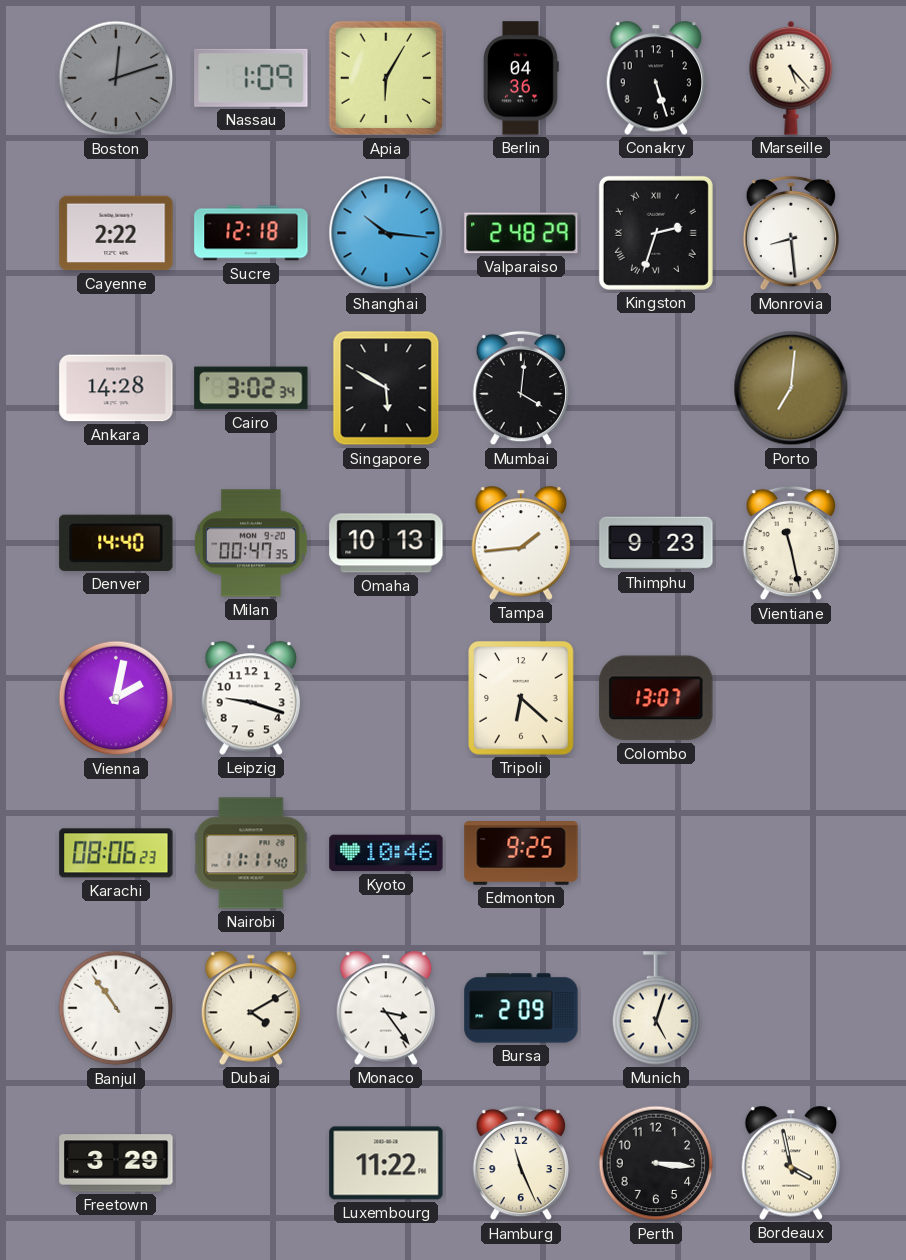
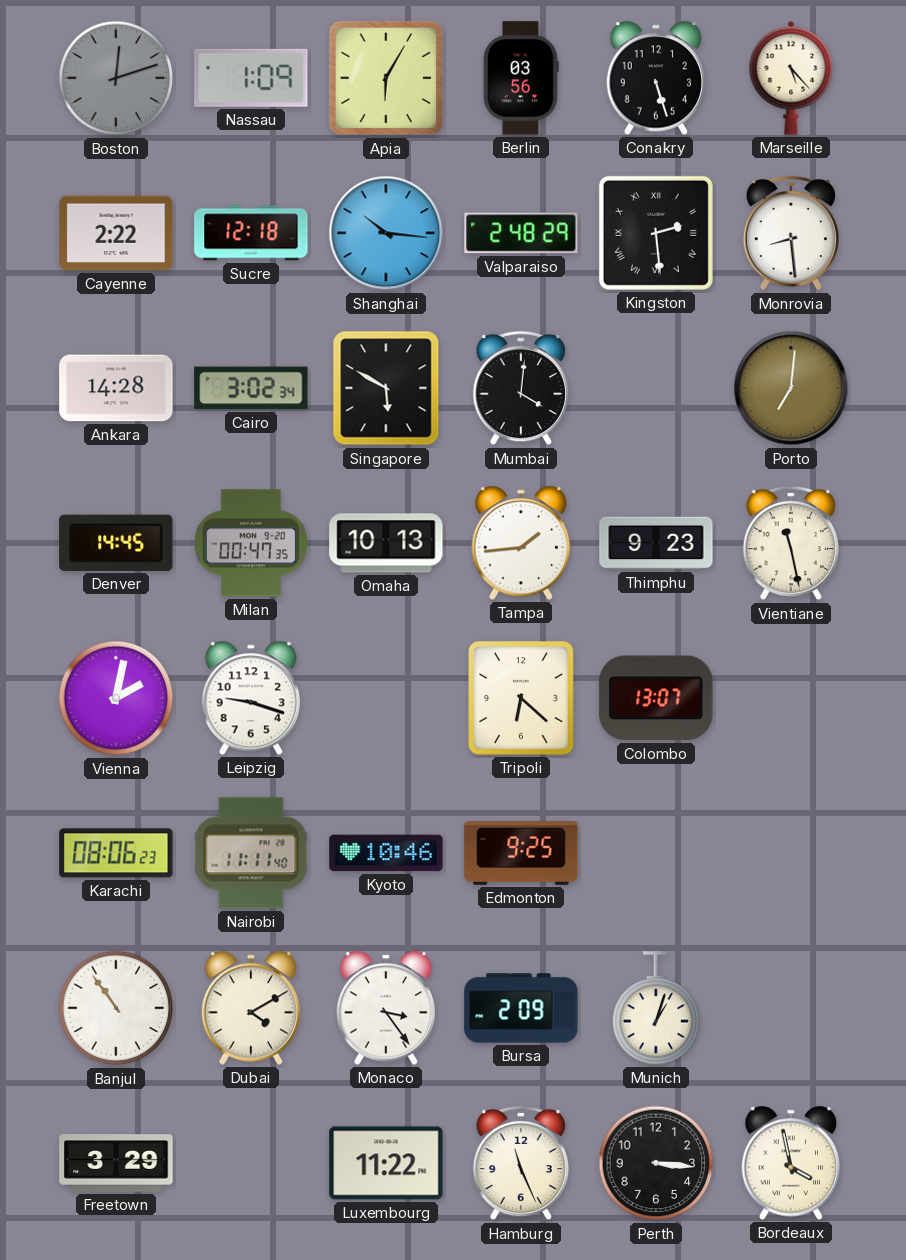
Berlin: 04:36 -> 03:56
Kingston: 2:33 -> 2:29
Denver: 14:40 -> 14:45
Munich: 5:03 -> 1:03
